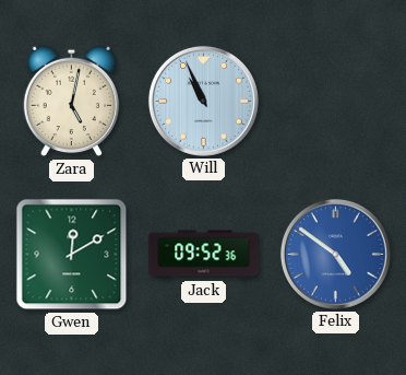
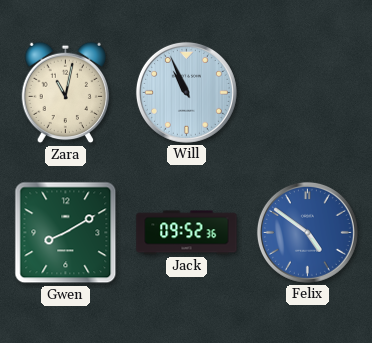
Zara: 5:02 -> 11:02
Gwen: 12:10 -> 8:10
